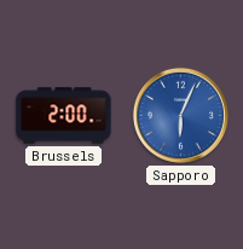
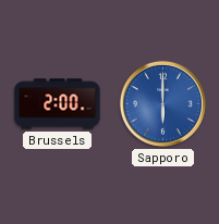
Sapporo: 6:04 -> 6:00
